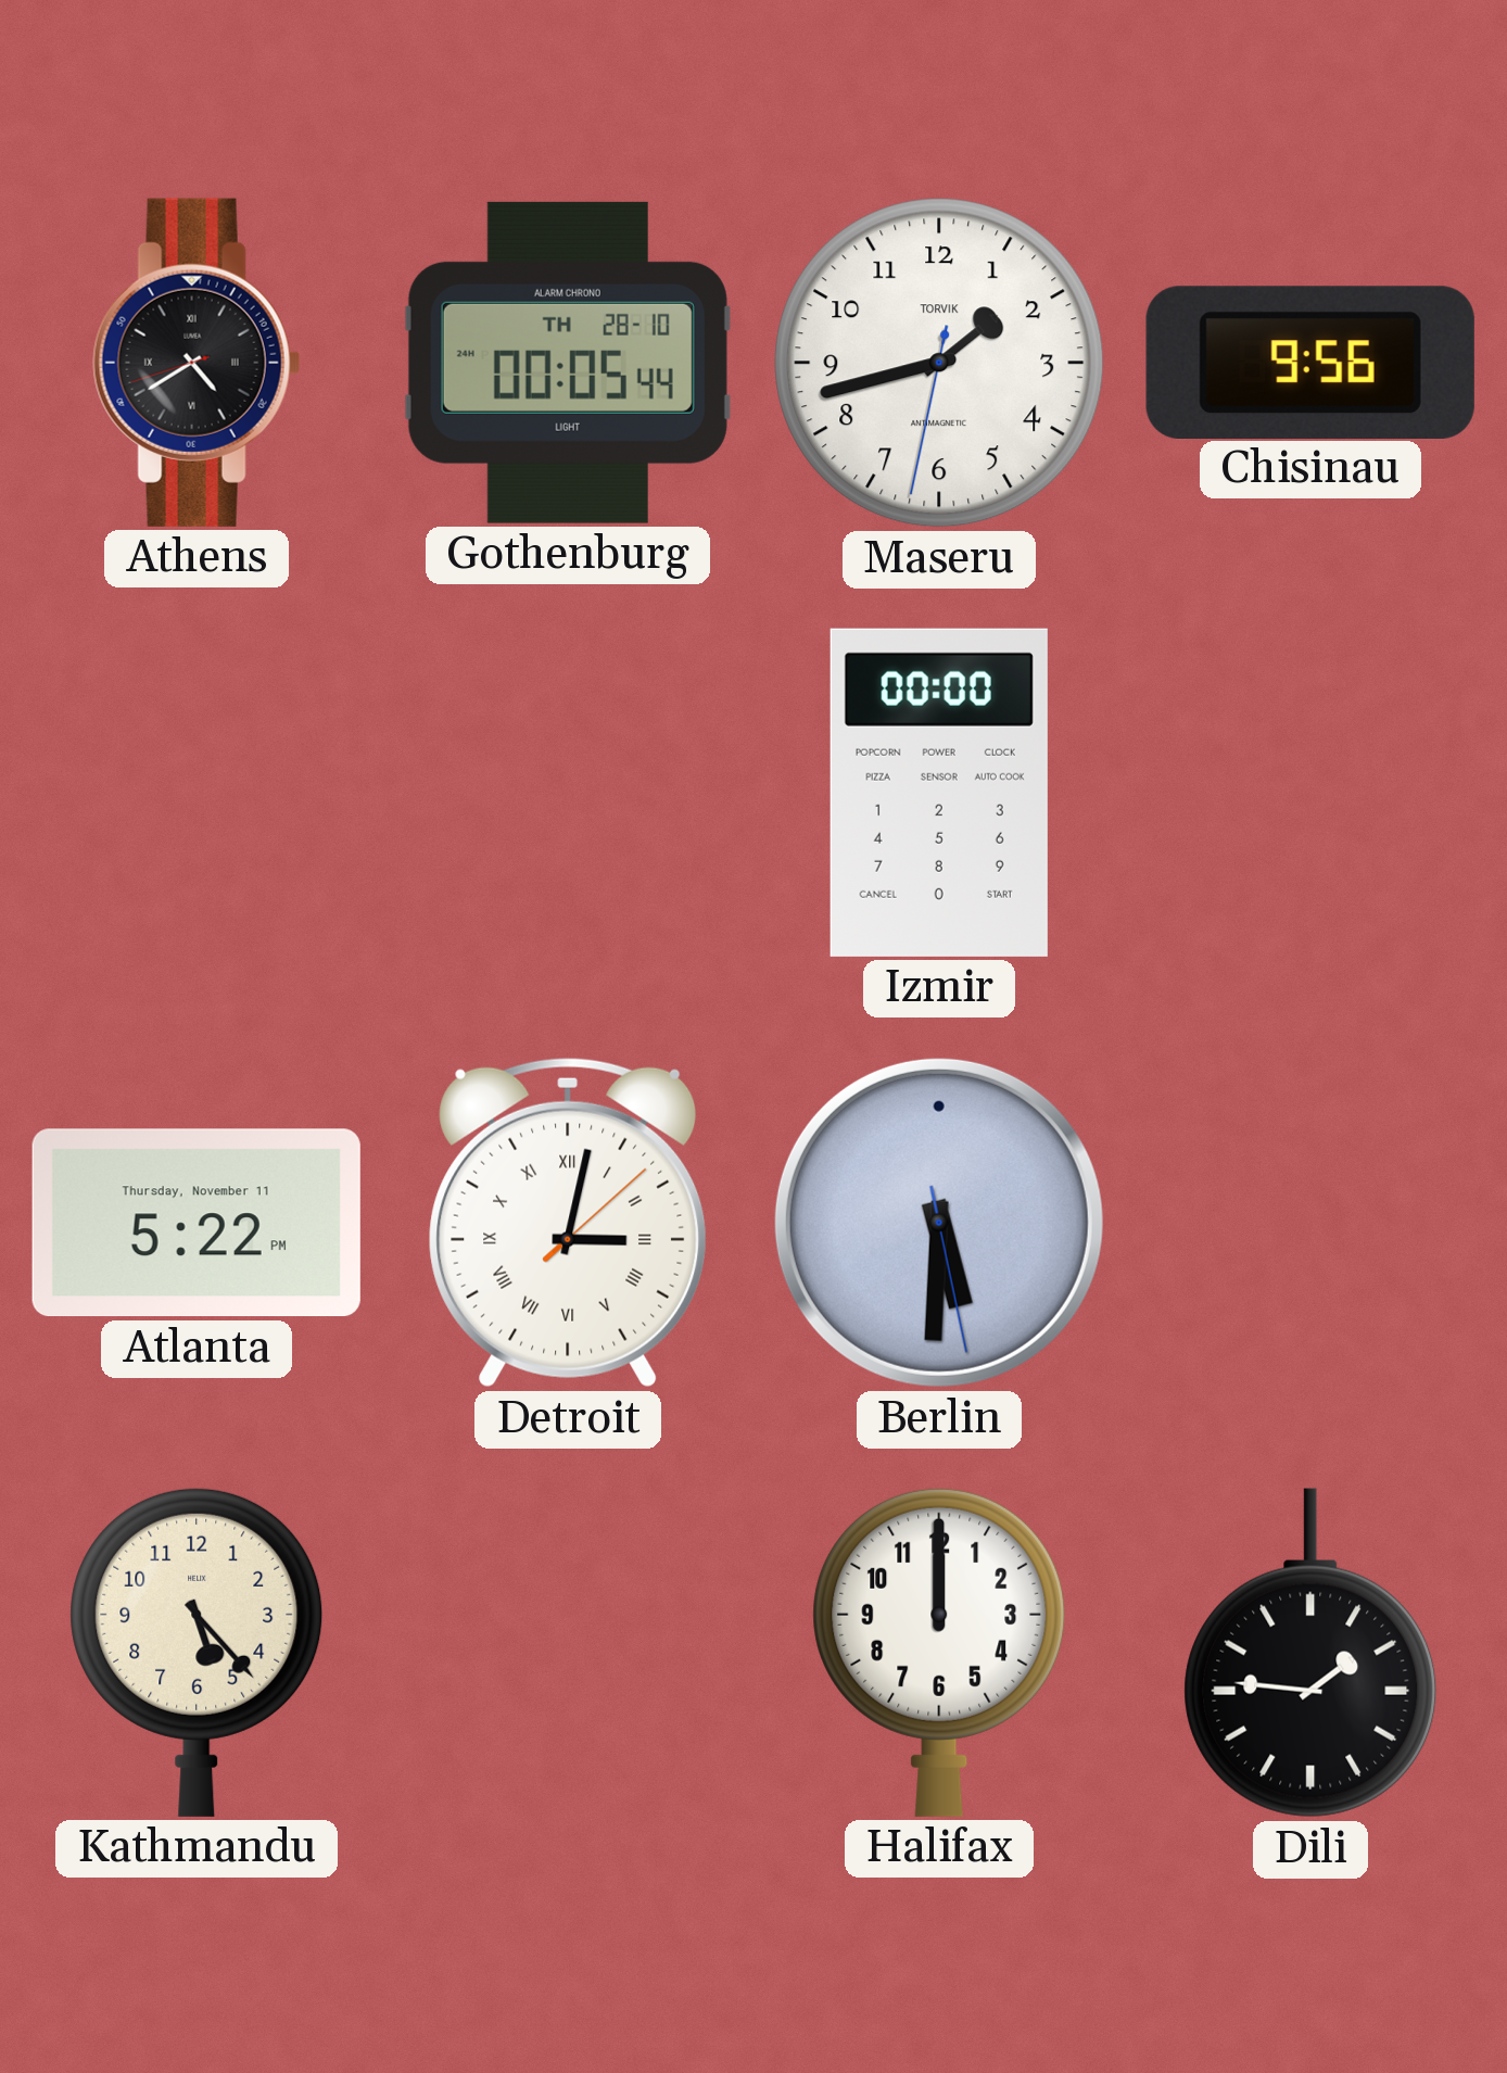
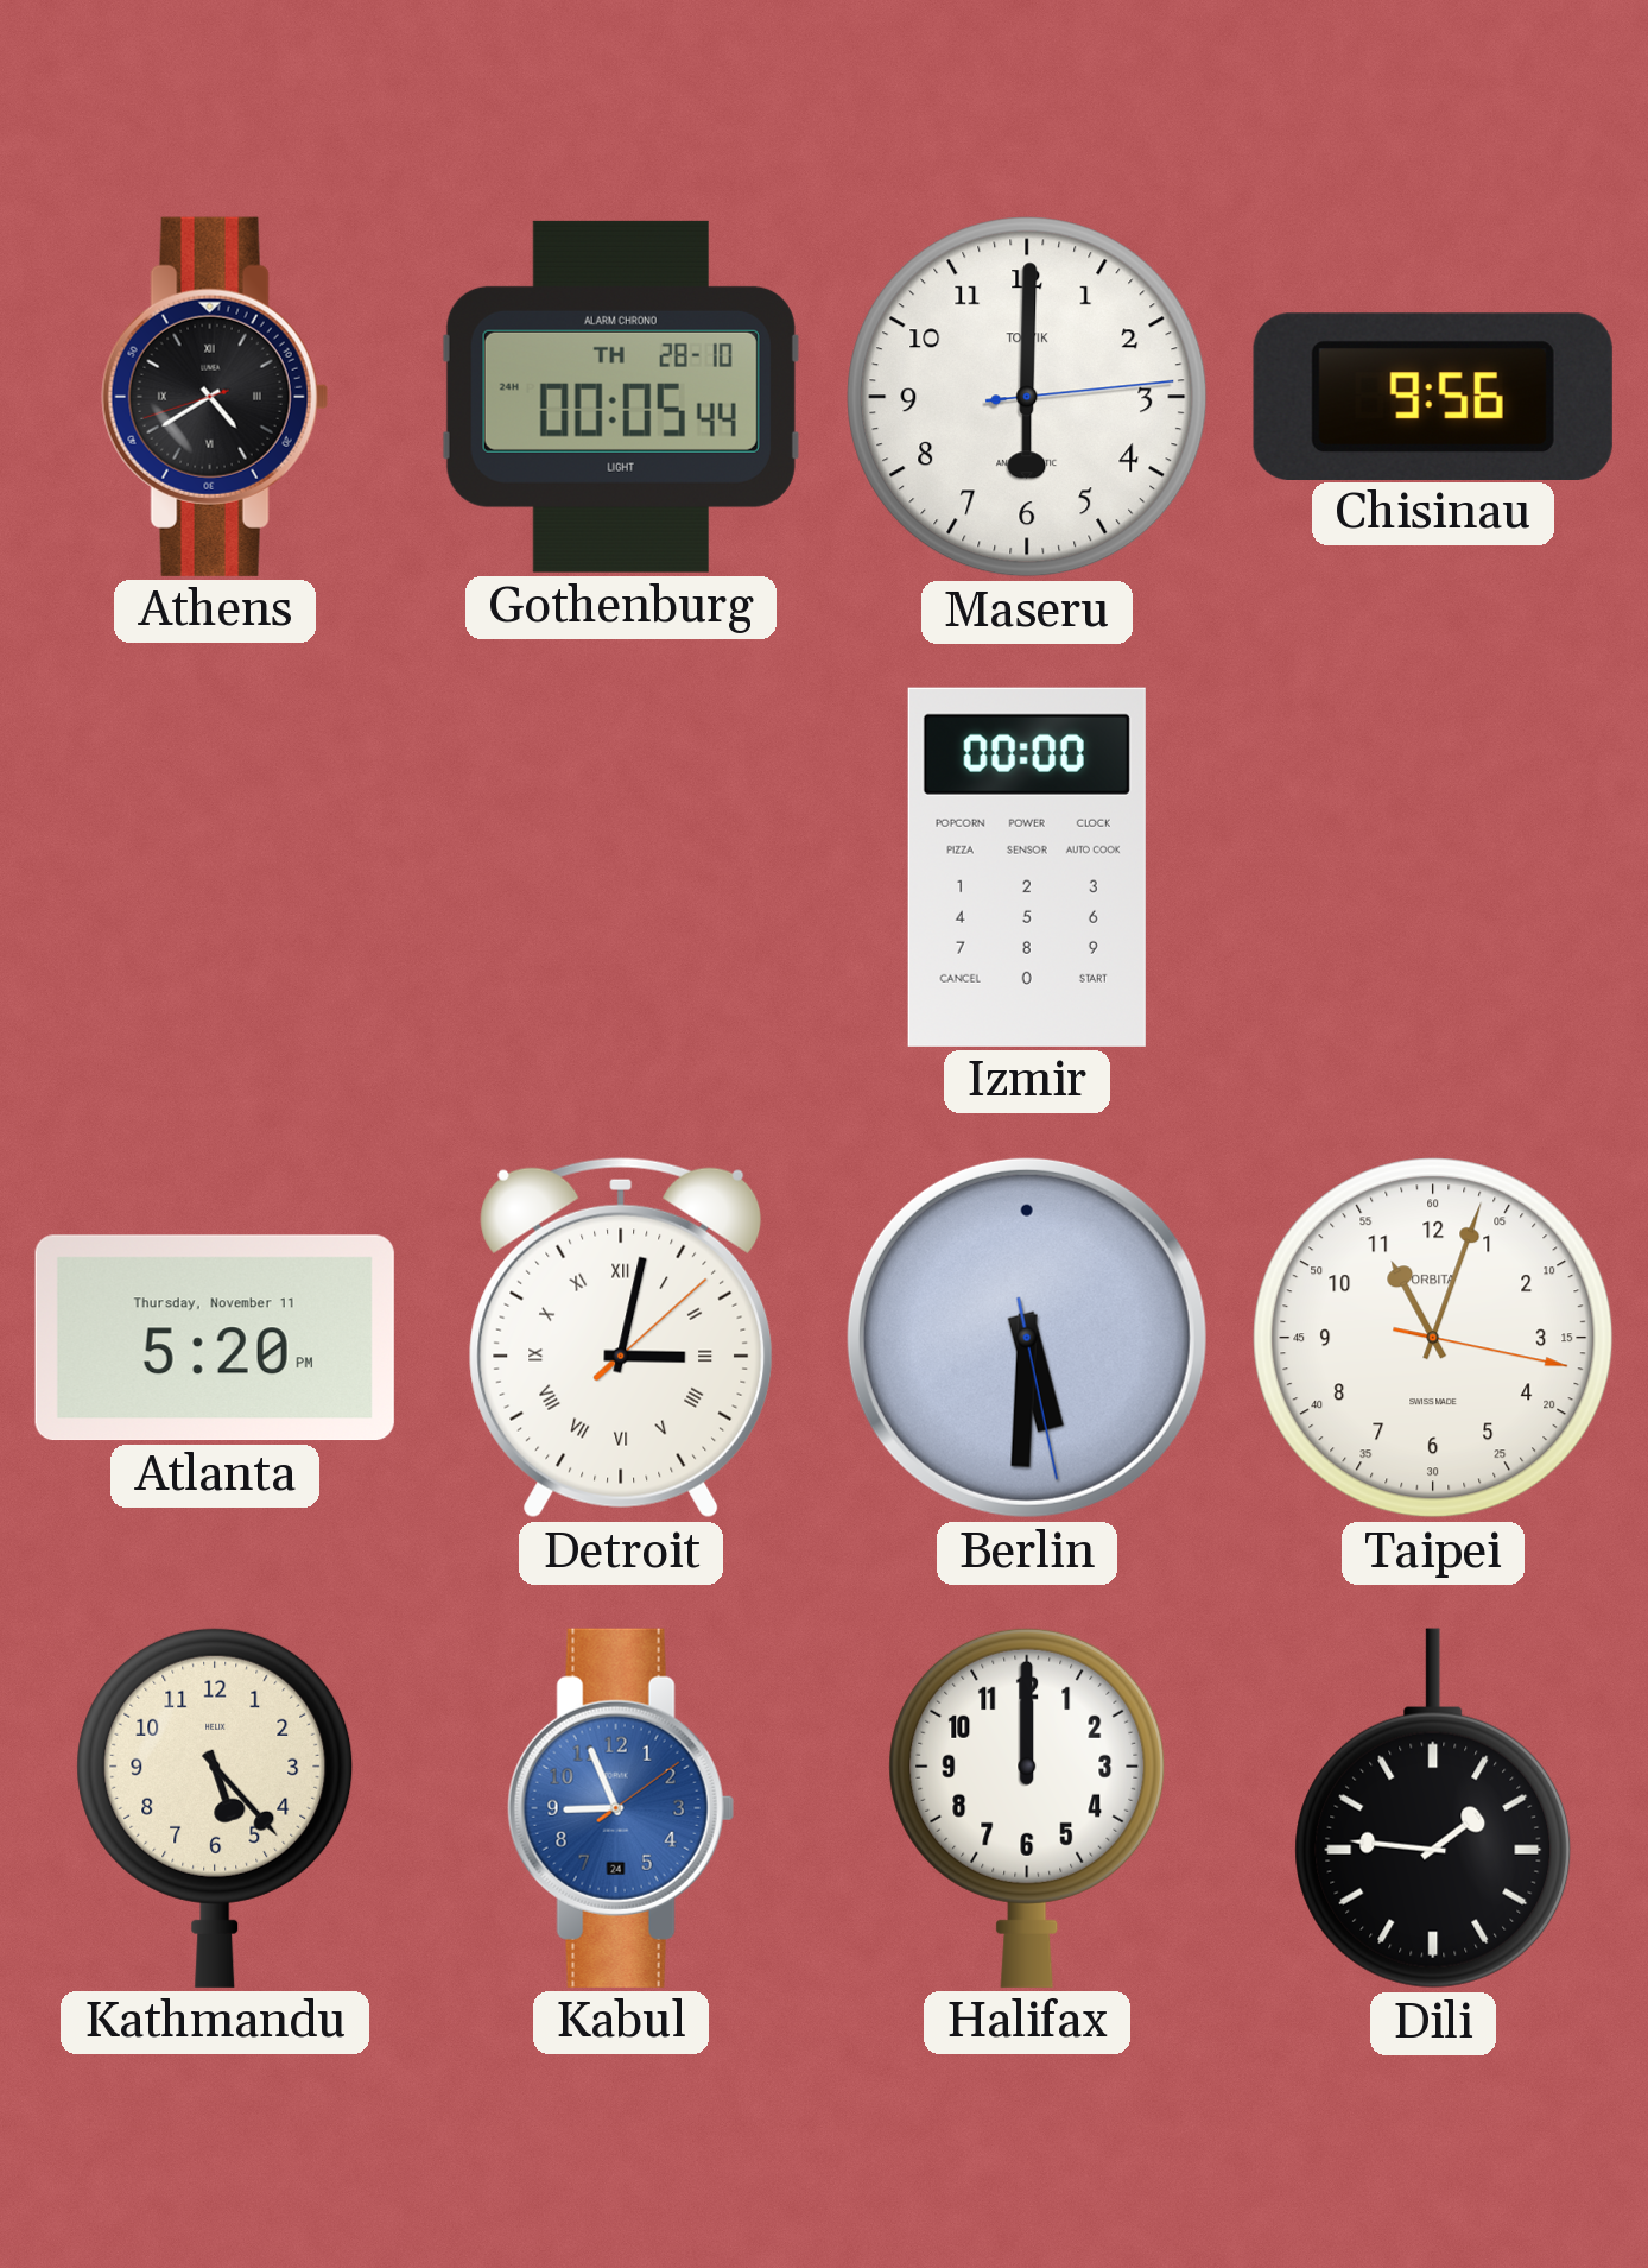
Maseru: 1:42 -> 6:00
Atlanta: 5:22 -> 5:20
Taipei: none -> 11:03
Kabul: none -> 8:56
